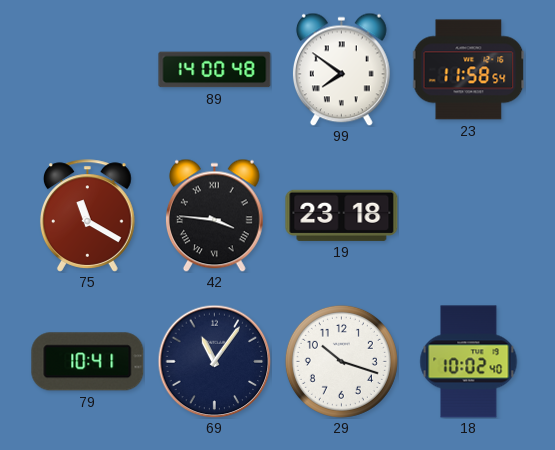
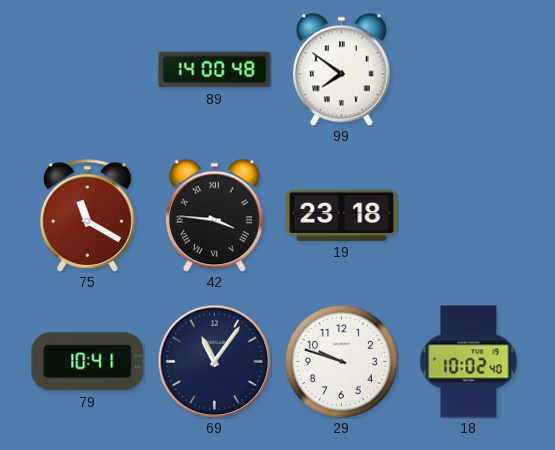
23: 11:58 -> none
29: 10:18 -> 9:48
